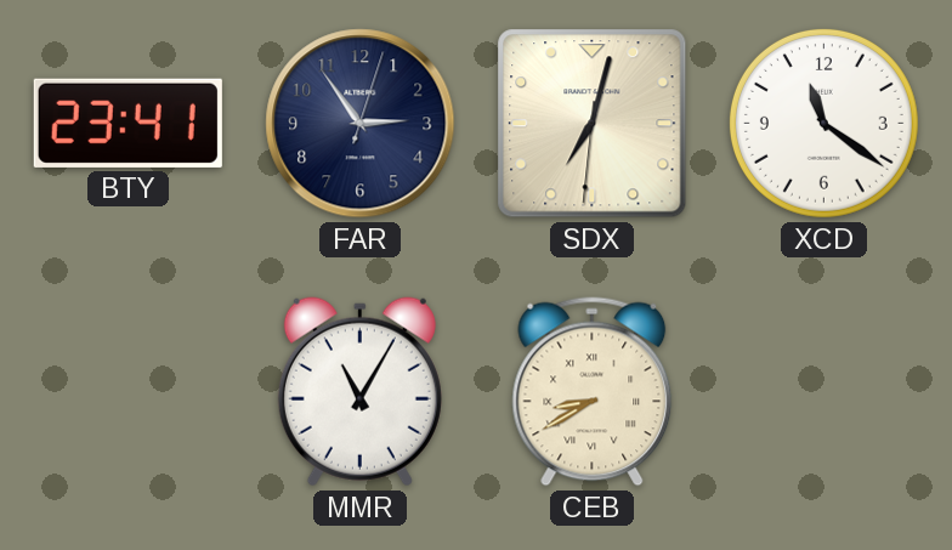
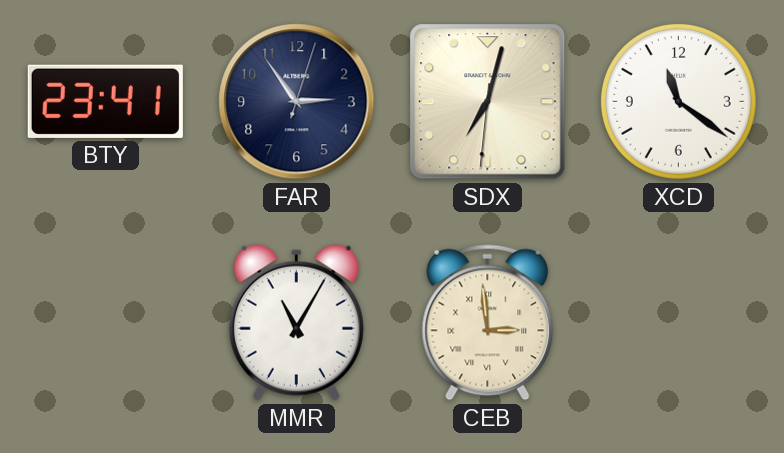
CEB: 8:40 -> 2:59
